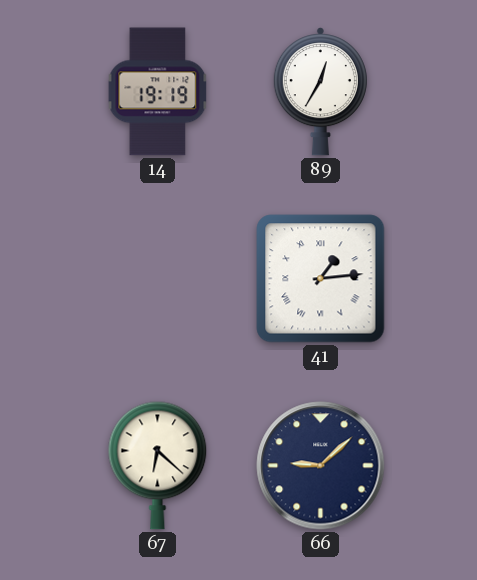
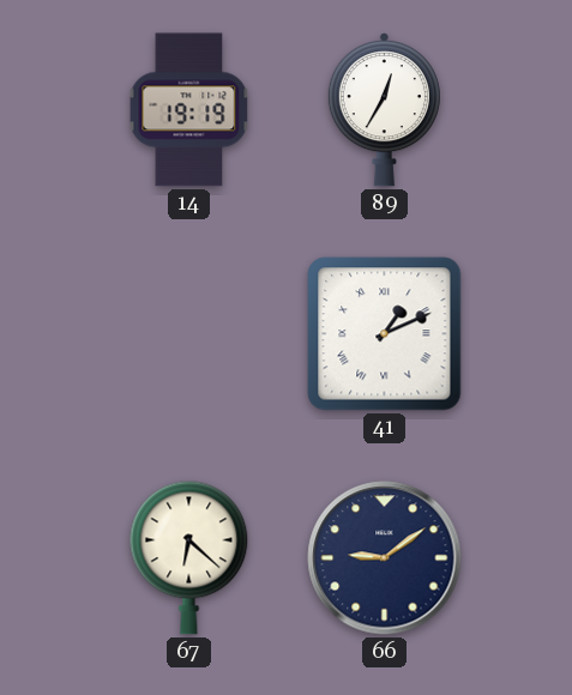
41: 1:14 -> 1:11
66: 9:08 -> 9:09
